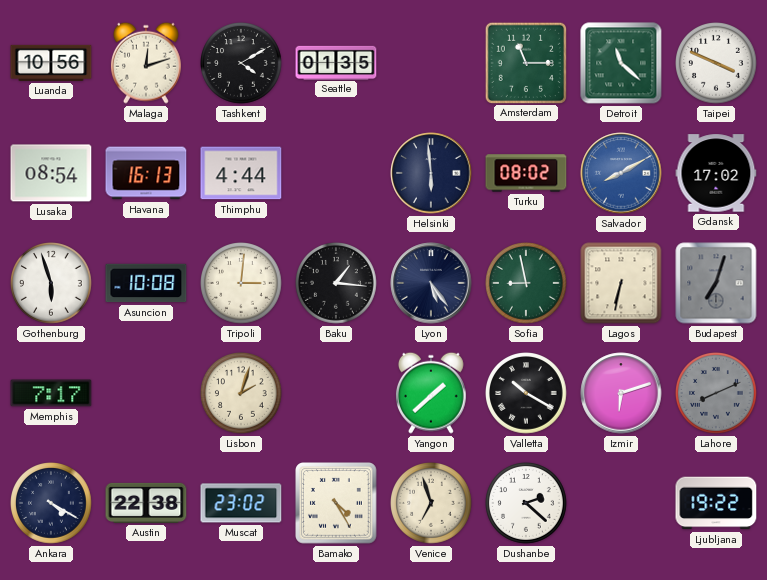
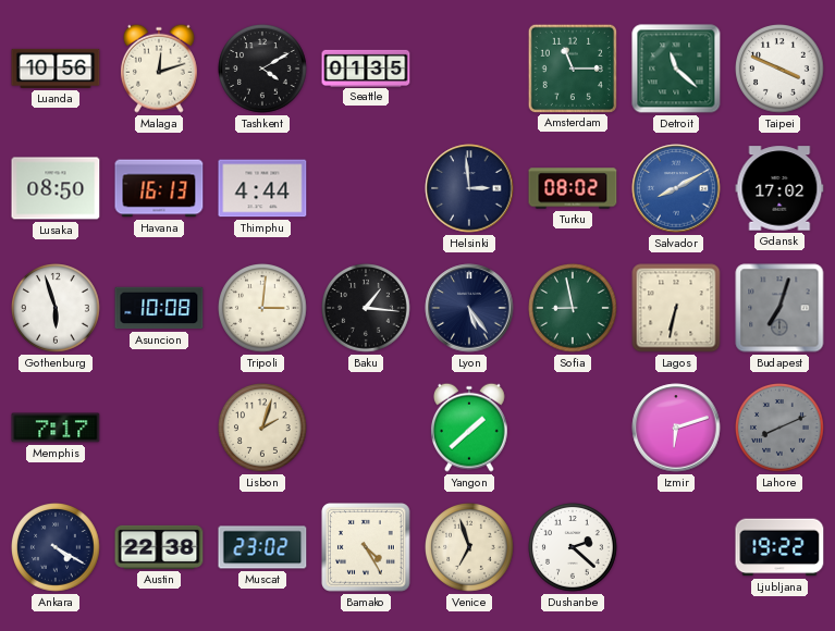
Lusaka: 08:54 -> 08:50
Helsinki: 5:59 -> 2:59
Valletta: 10:20 -> none
